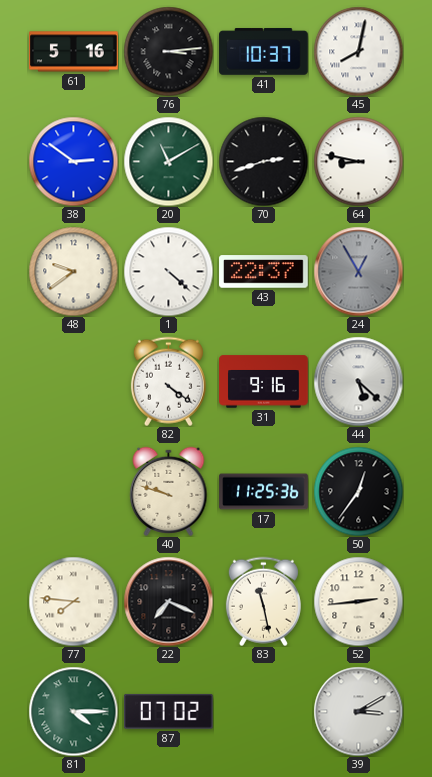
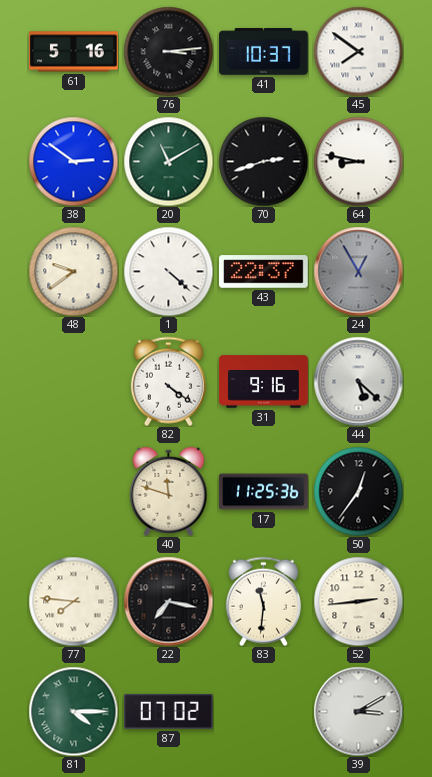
45: 8:02 -> 7:51
40: 9:48 -> 11:48
22: 7:19 -> 7:17
83: 11:28 -> 11:31
